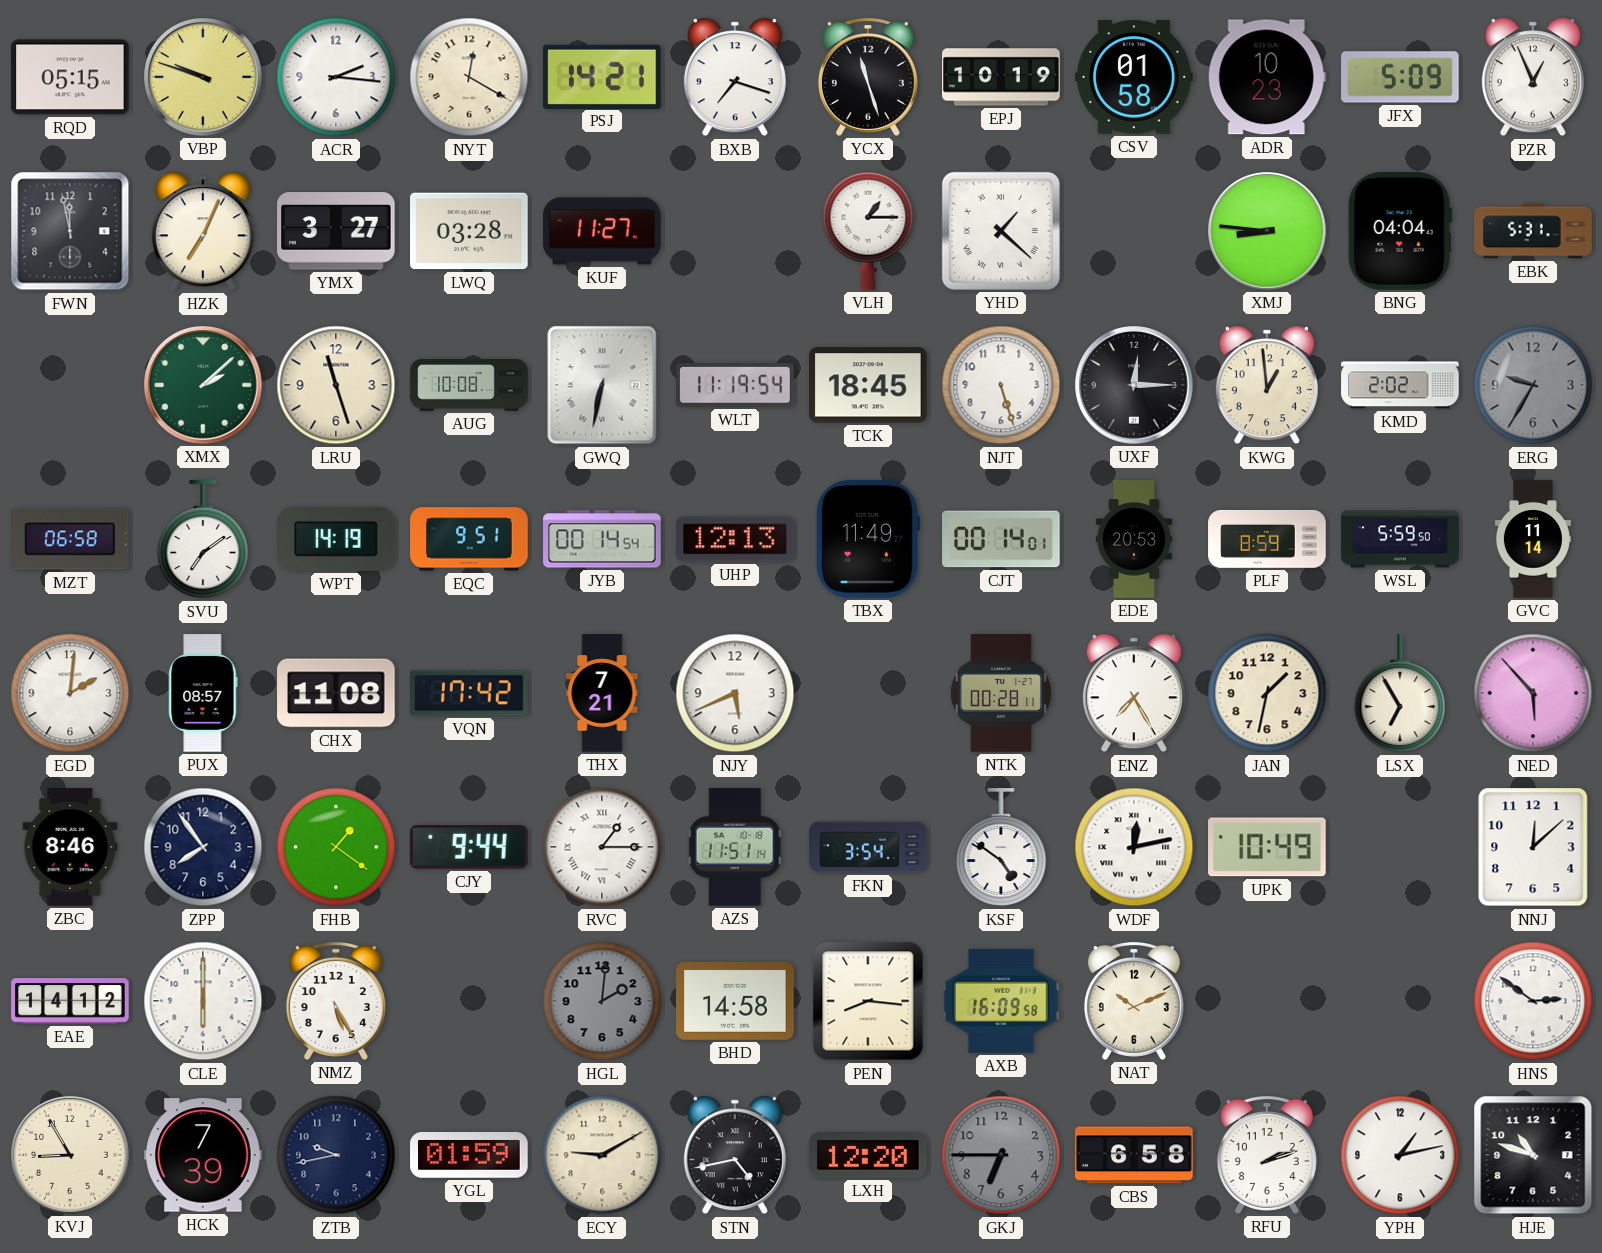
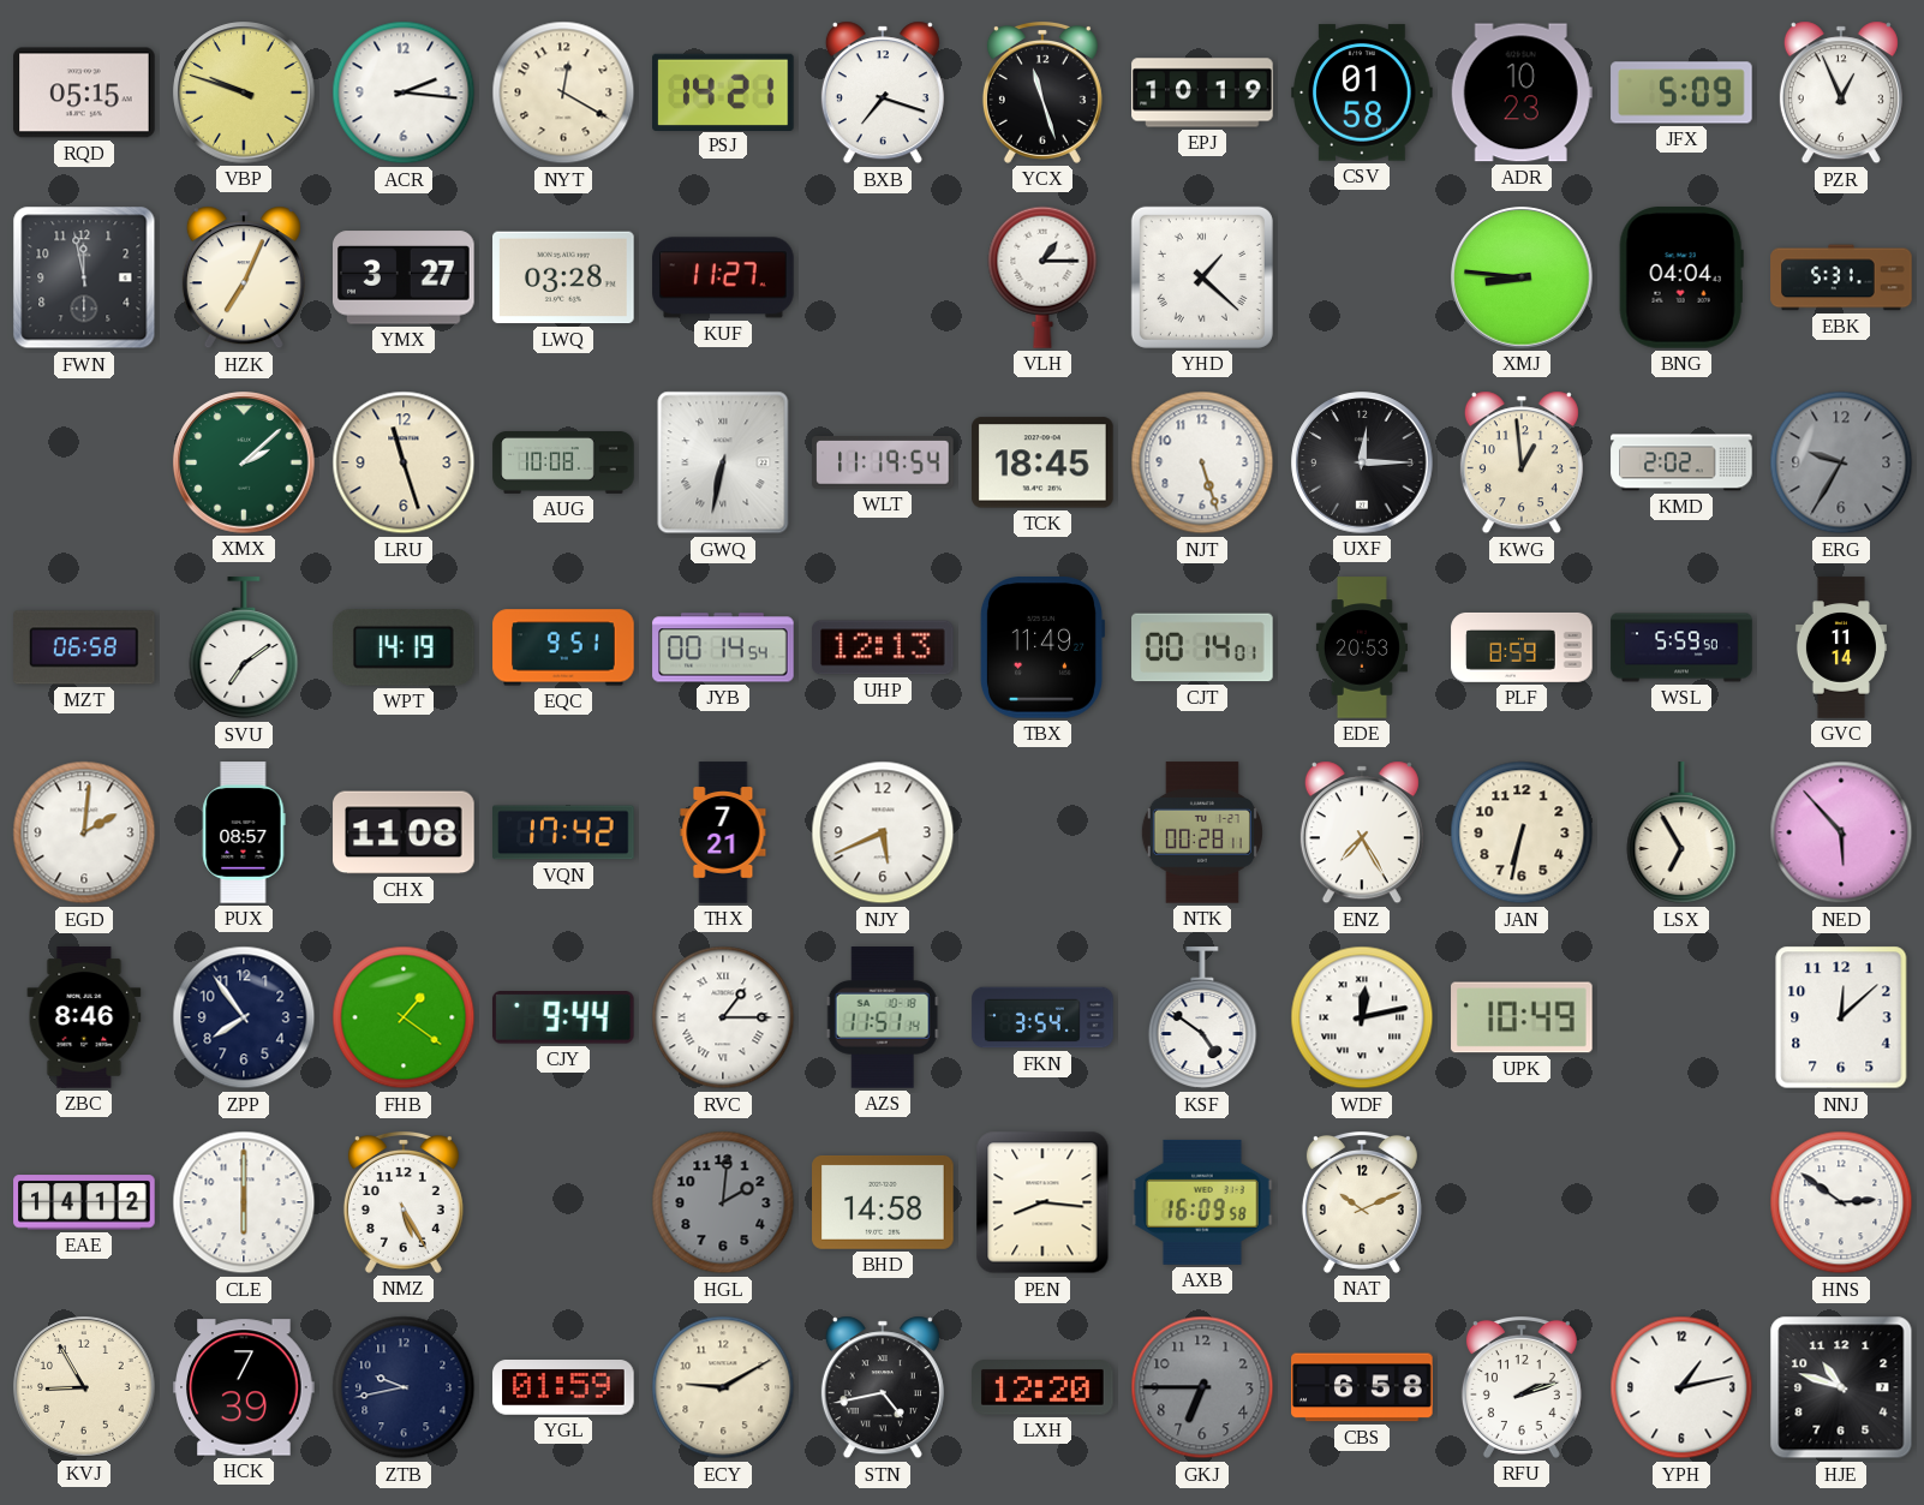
JAN: 1:32 -> 6:32
